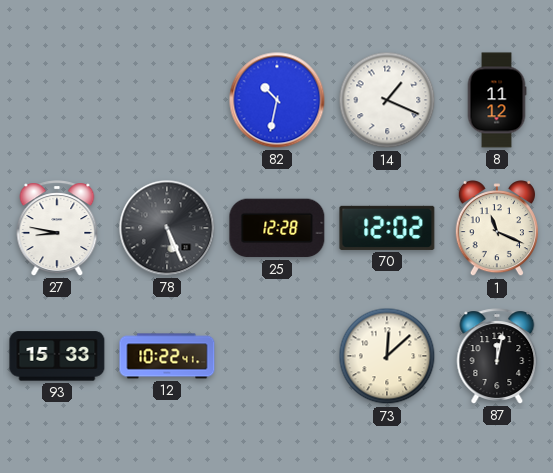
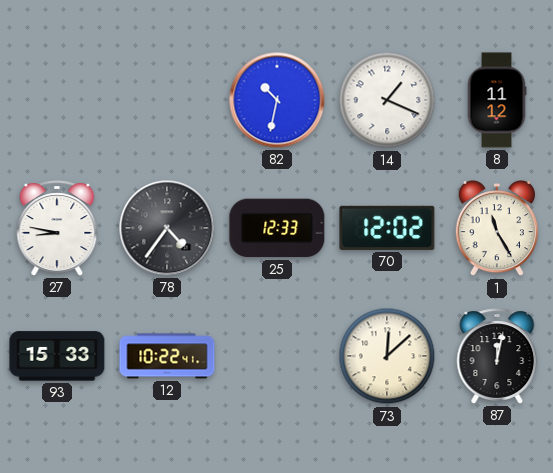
78: 5:26 -> 4:36
25: 12:28 -> 12:33
1: 11:19 -> 11:25
